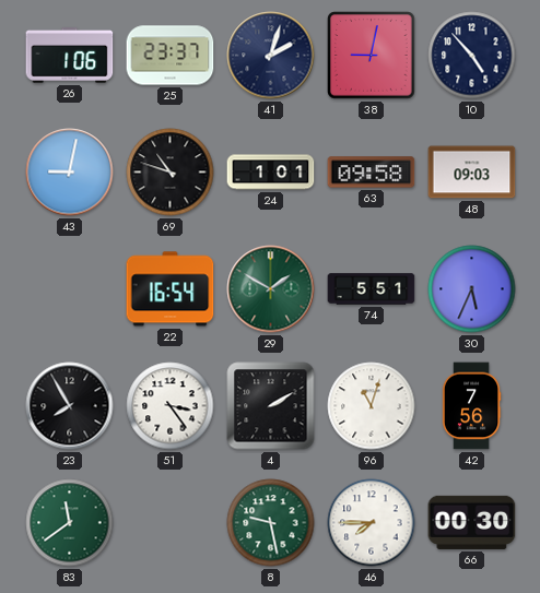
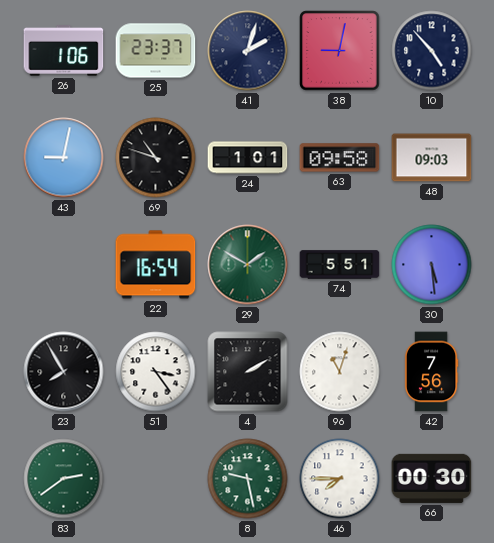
30: 5:34 -> 5:29
83: 11:39 -> 2:39
